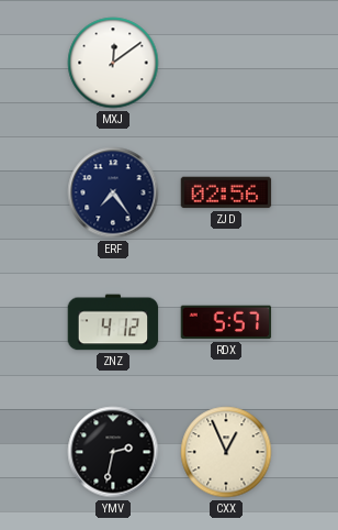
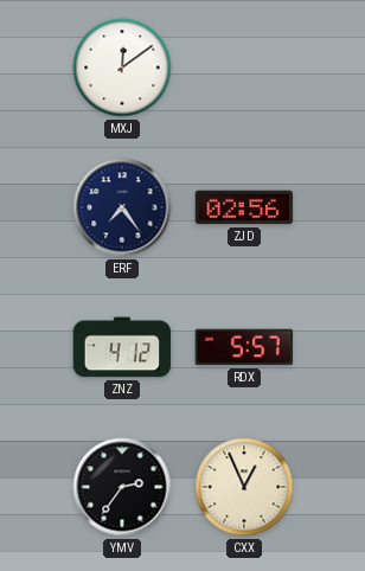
YMV: 2:32 -> 2:36
